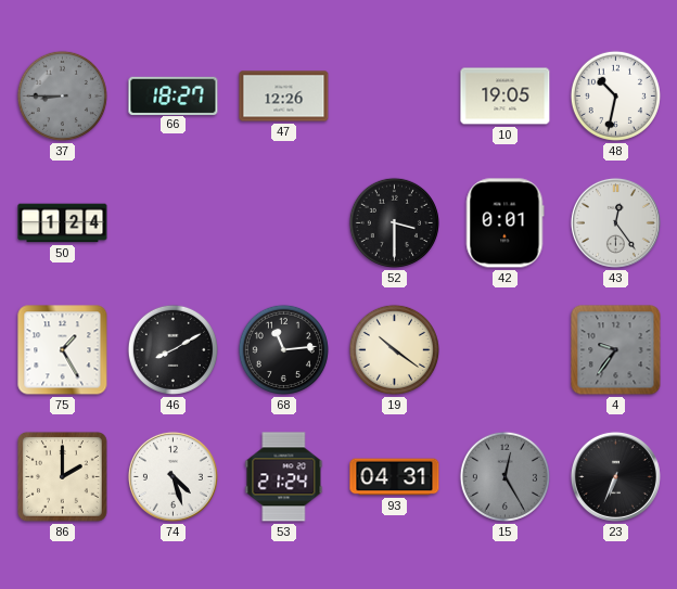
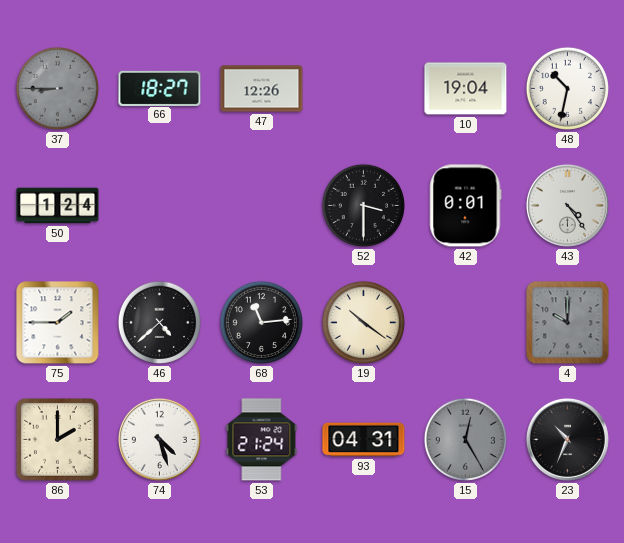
10: 19:05 -> 19:04
43: 12:24 -> 4:24
75: 1:25 -> 1:45
46: 8:10 -> 4:38
4: 9:36 -> 10:00
23: 6:34 -> 10:34
